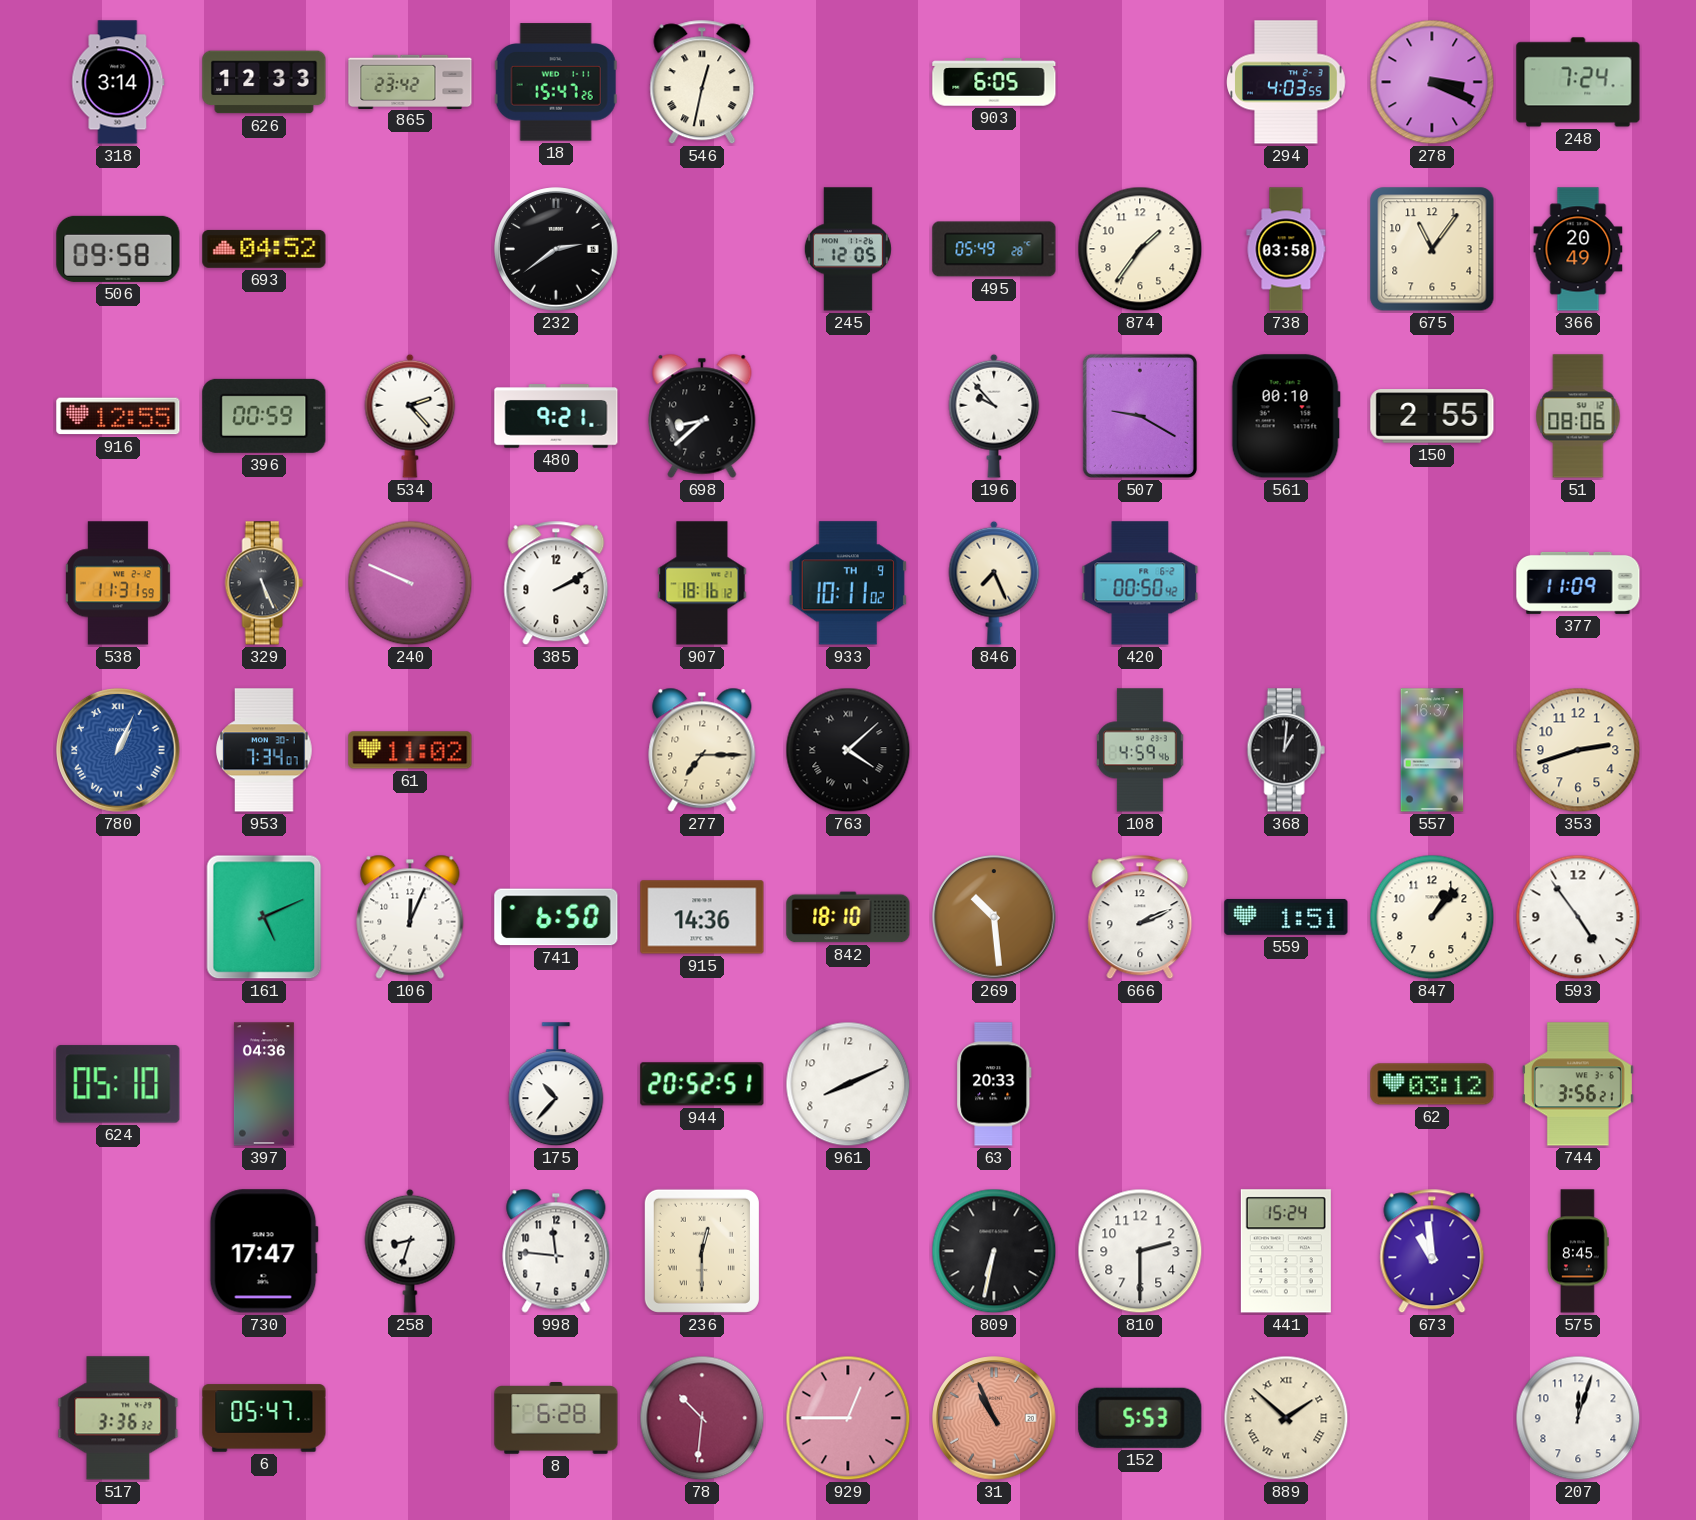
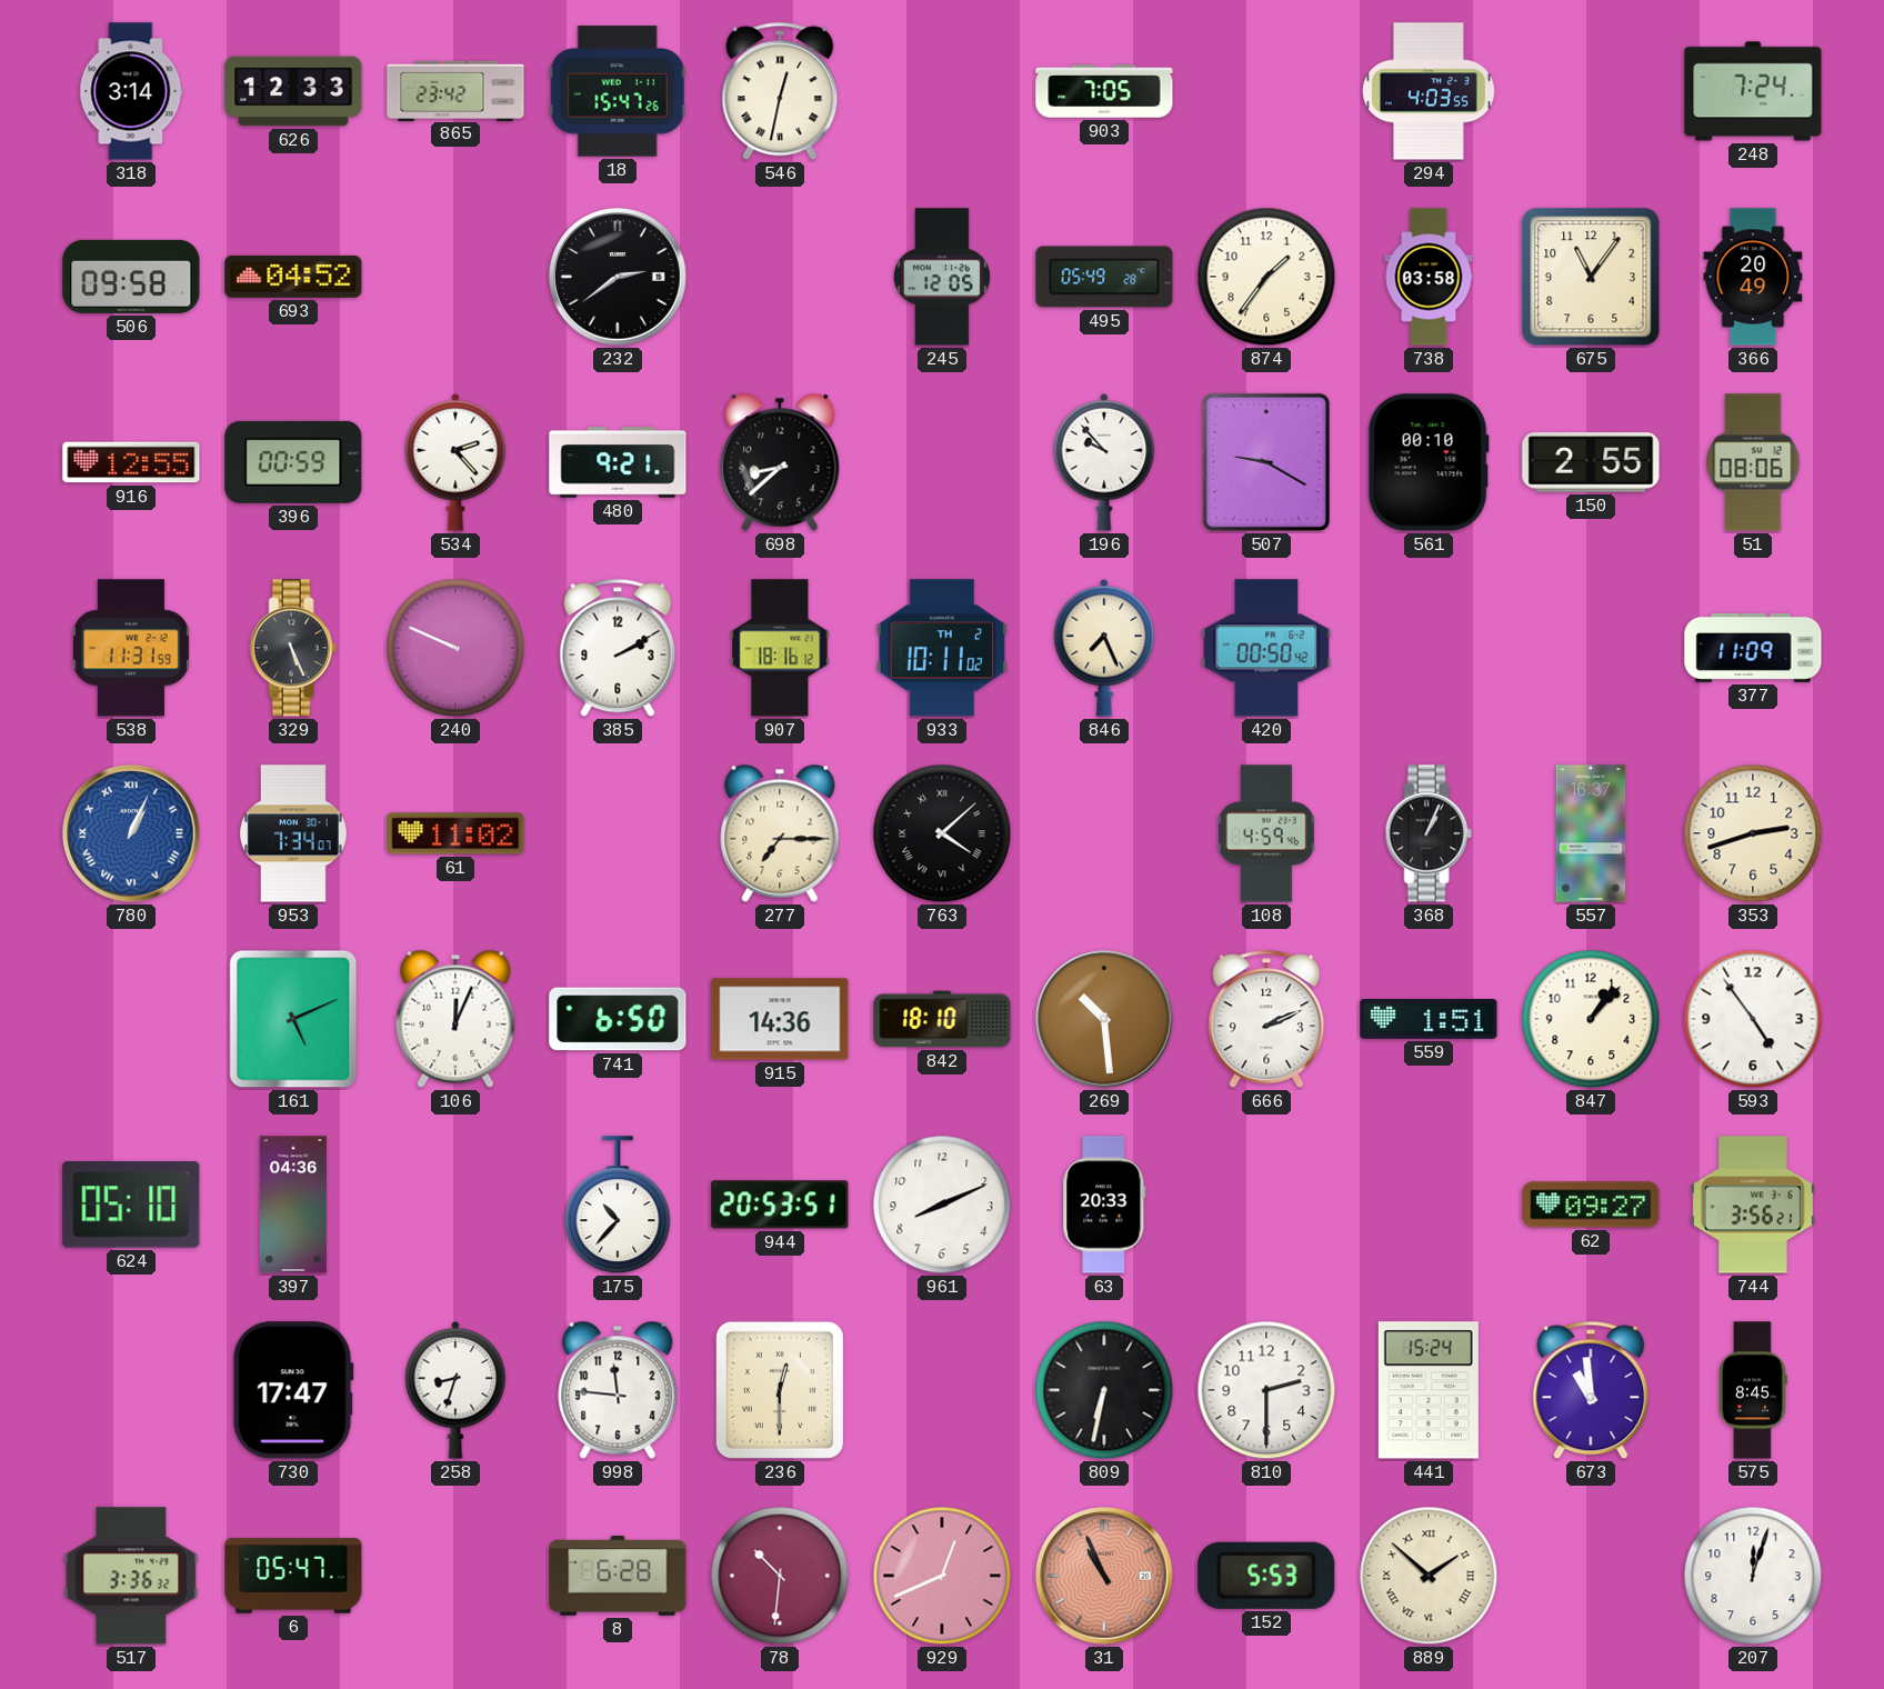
903: 6:05 -> 7:05
278: 3:19 -> none
933 date: TH 9 -> TH 2
368: 1:01 -> 1:04
944: 20:52 -> 20:53
62: 03:12 -> 09:27
929: 12:45 -> 12:41
